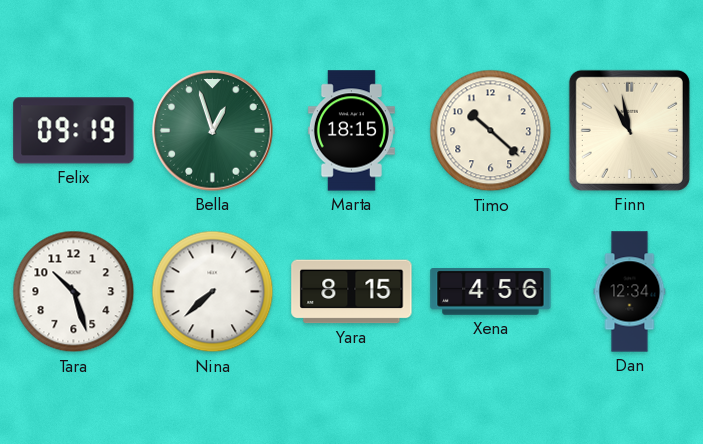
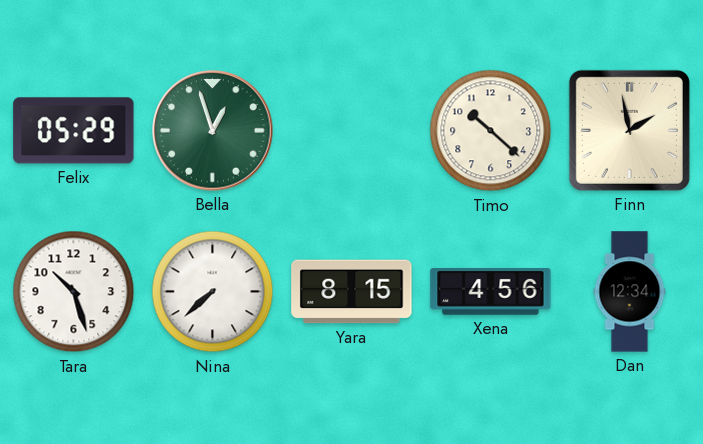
Felix: 09:19 -> 05:29
Marta: 18:15 -> none
Finn: 10:58 -> 1:58
